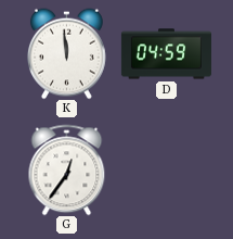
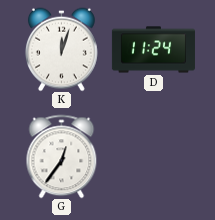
K: 11:59 -> 12:03
D: 04:59 -> 11:24
